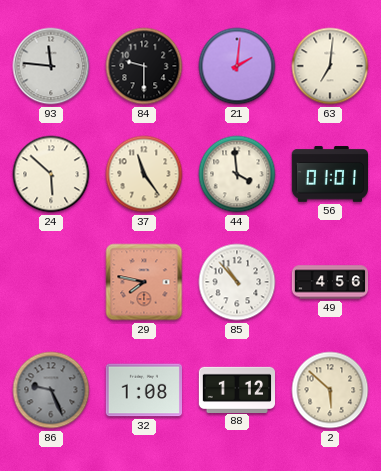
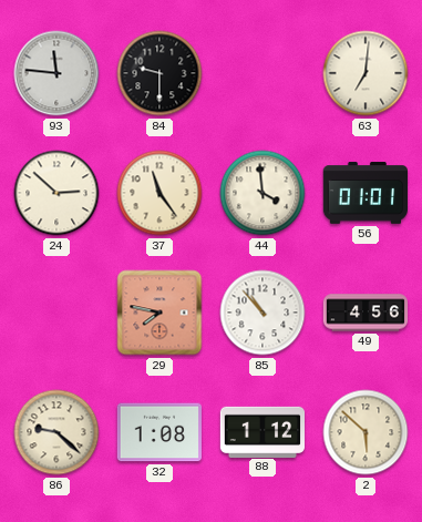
21: 2:01 -> none
24: 5:52 -> 2:52
86: 9:26 -> 9:22
86 dial: grey -> cream
